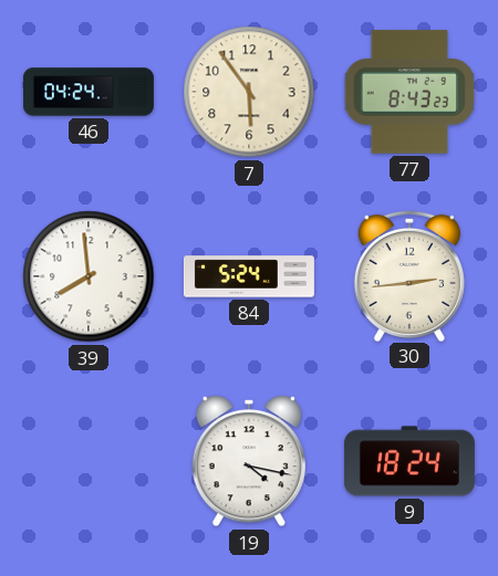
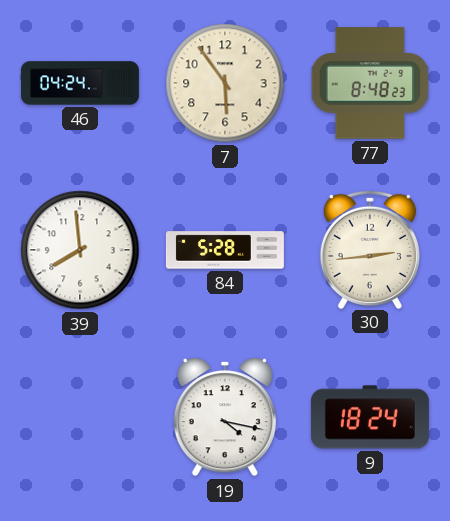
77: 8:43 -> 8:48
84: 5:24 -> 5:28
